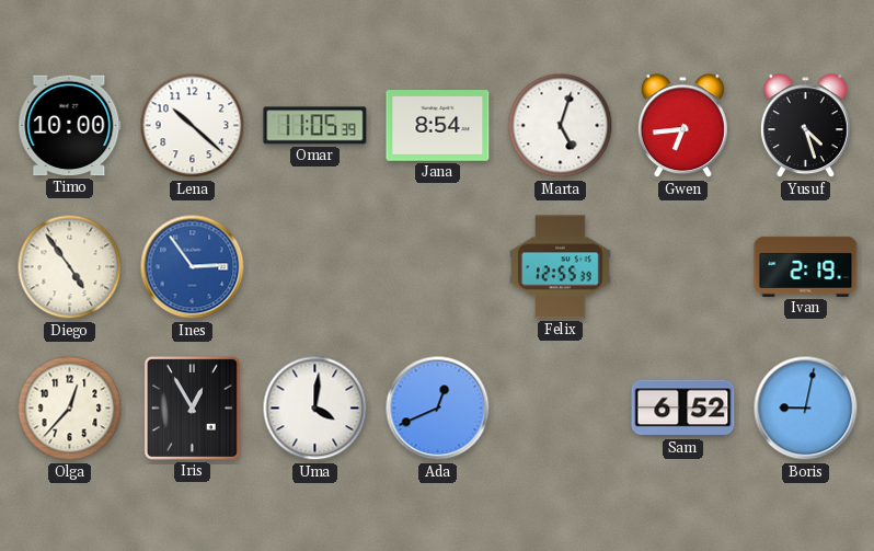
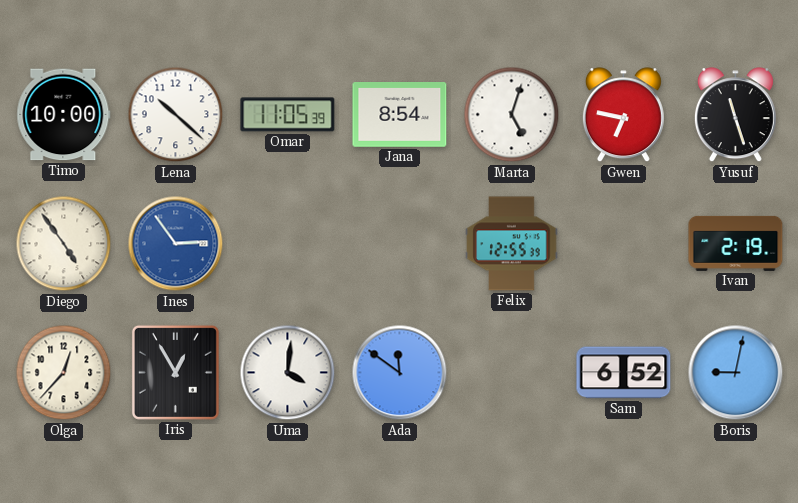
Gwen: 6:44 -> 6:47
Yusuf: 4:27 -> 11:27
Ada: 12:41 -> 11:51
